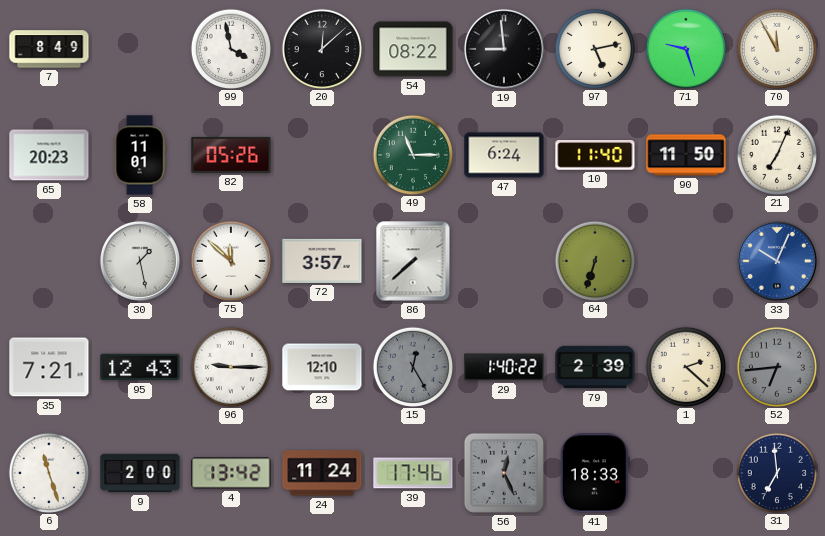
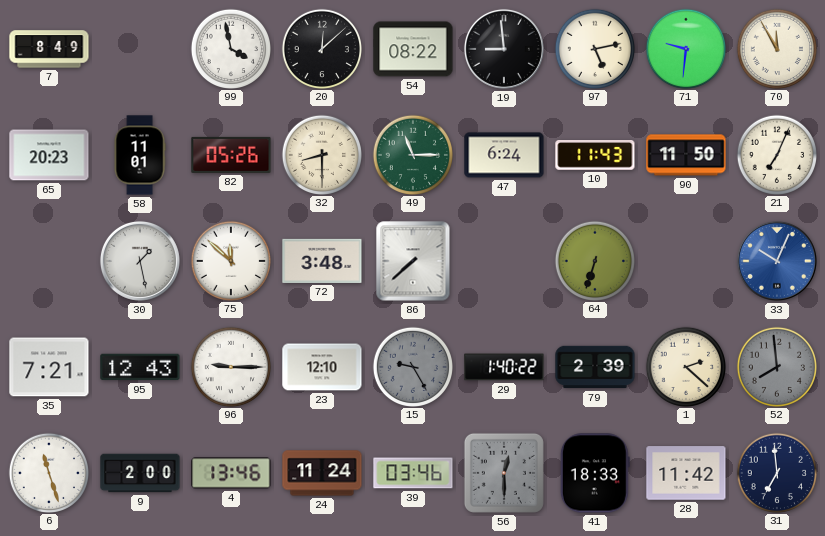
71: 9:27 -> 9:31
32: none -> 8:30
10: 11:40 -> 11:43
72: 3:57 -> 3:48
15: 12:25 -> 9:25
52: 6:44 -> 7:59
4: 13:42 -> 13:46
39: 17:46 -> 03:46
56: 12:26 -> 12:30
28: none -> 11:42
